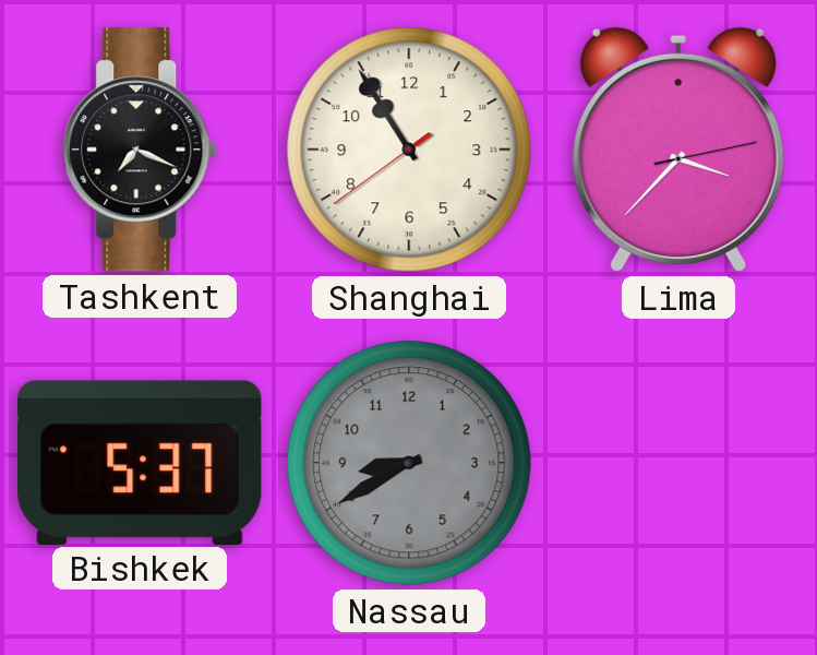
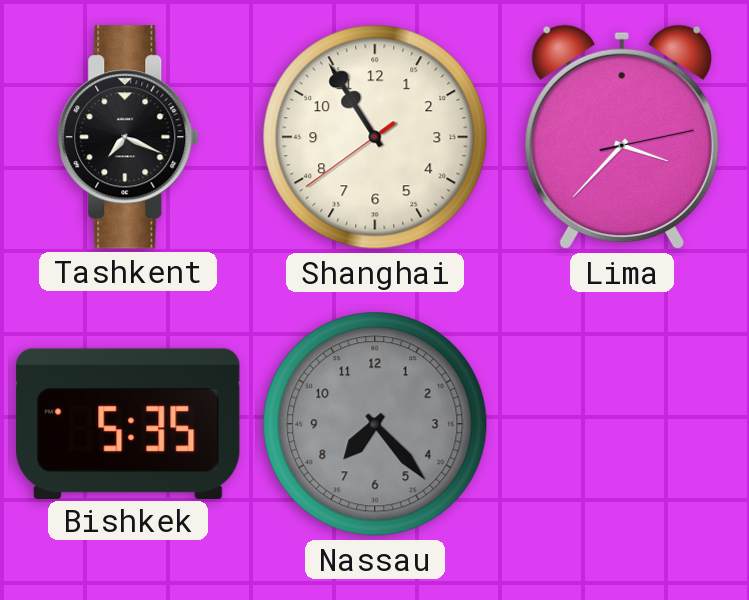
Bishkek: 5:37 -> 5:35
Nassau: 8:40 -> 7:23
